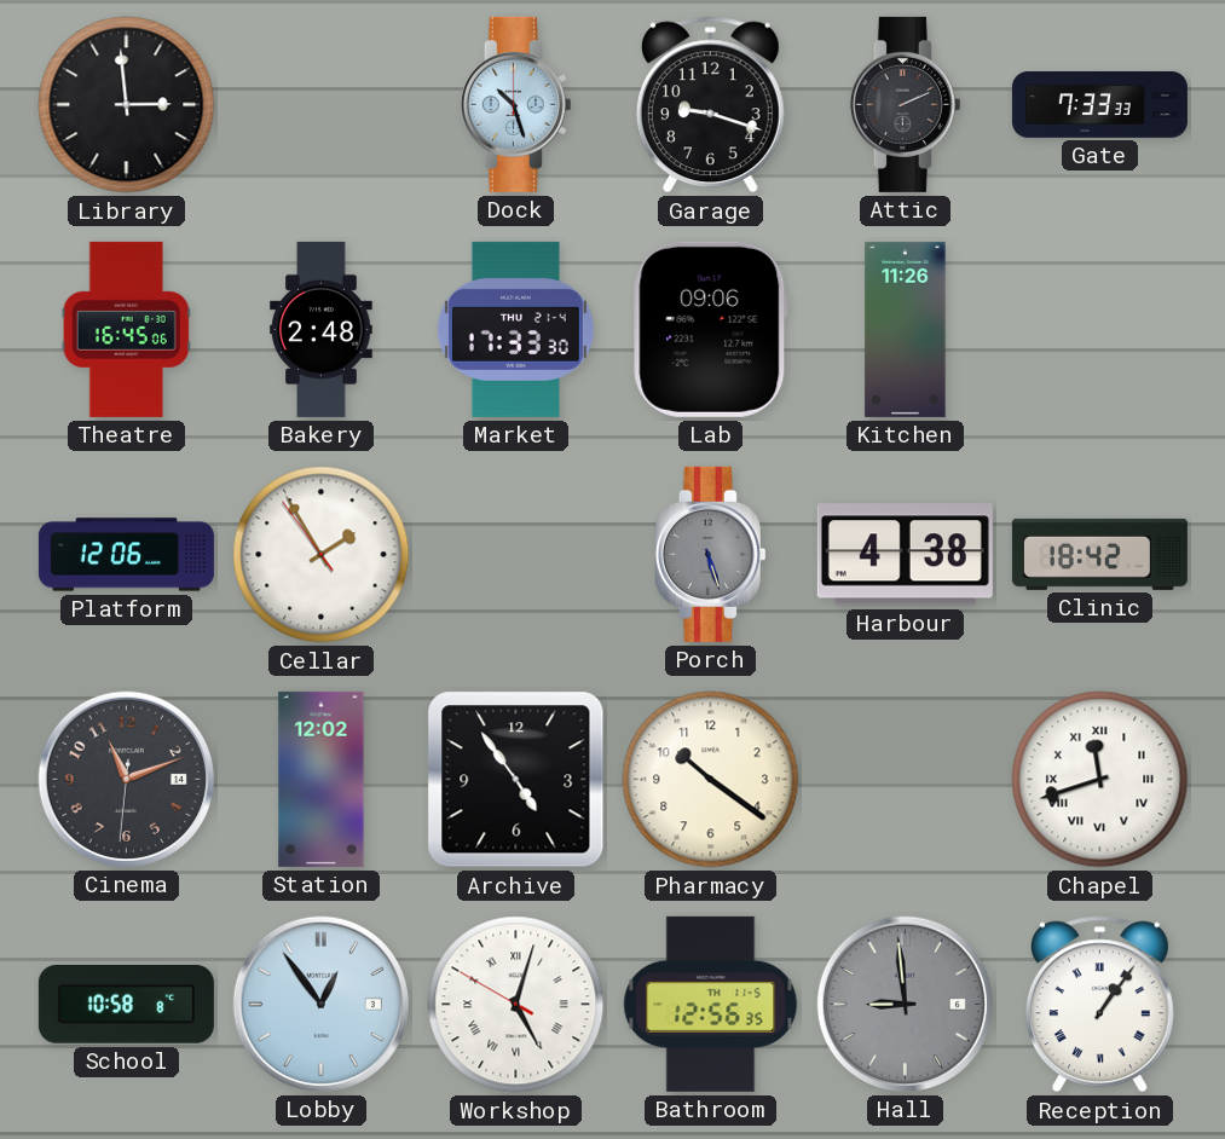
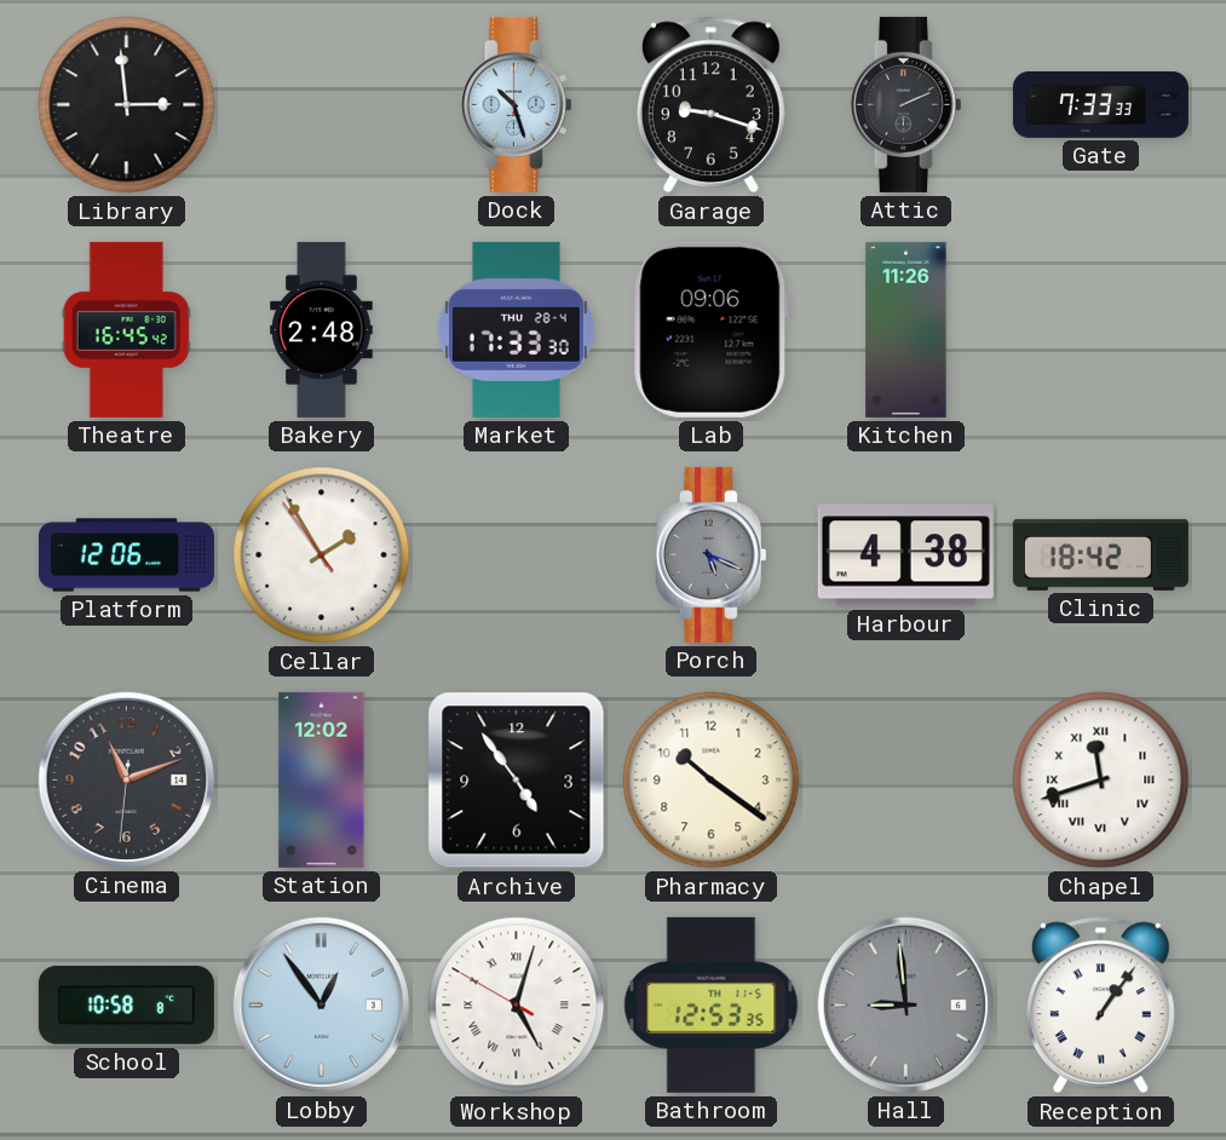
Theatre: 16:45:06 -> 16:45:42
Market date: THU 21-4 -> THU 28-4
Porch: 5:27 -> 5:19
Bathroom: 12:56 -> 12:53
